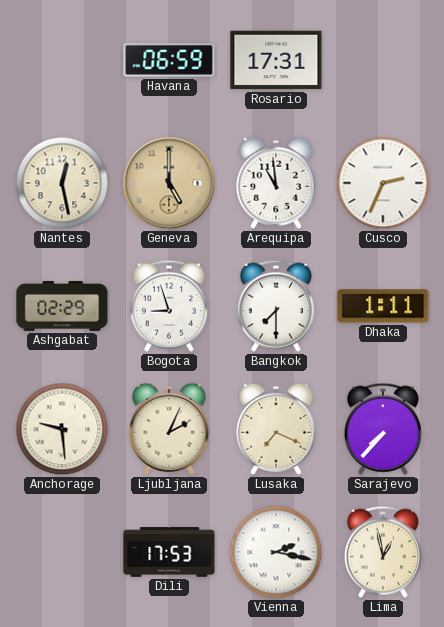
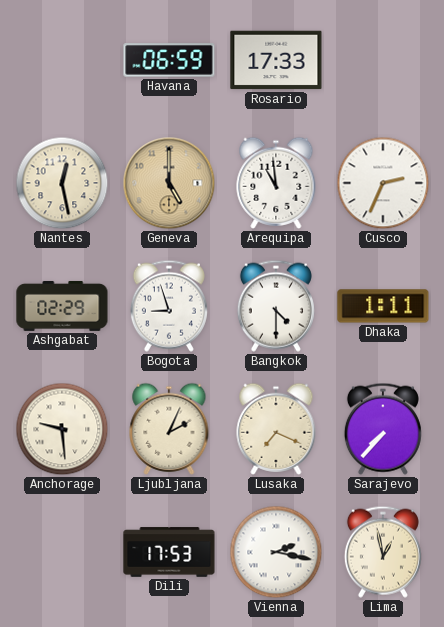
Rosario: 17:31 -> 17:33
Bangkok: 7:30 -> 4:30
